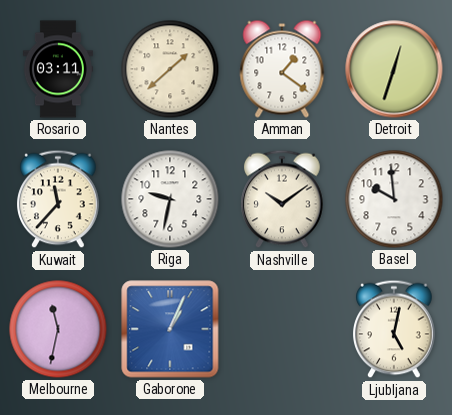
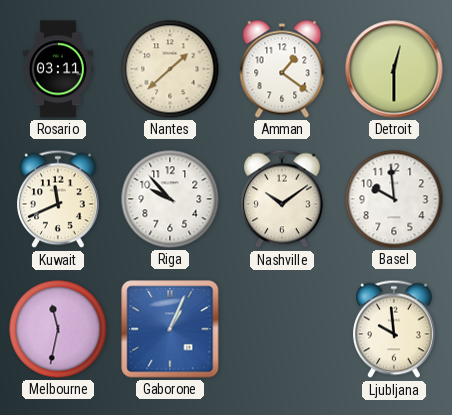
Detroit: 12:33 -> 12:30
Kuwait: 11:37 -> 11:41
Riga: 9:32 -> 9:53
Ljubljana: 5:02 -> 9:59
